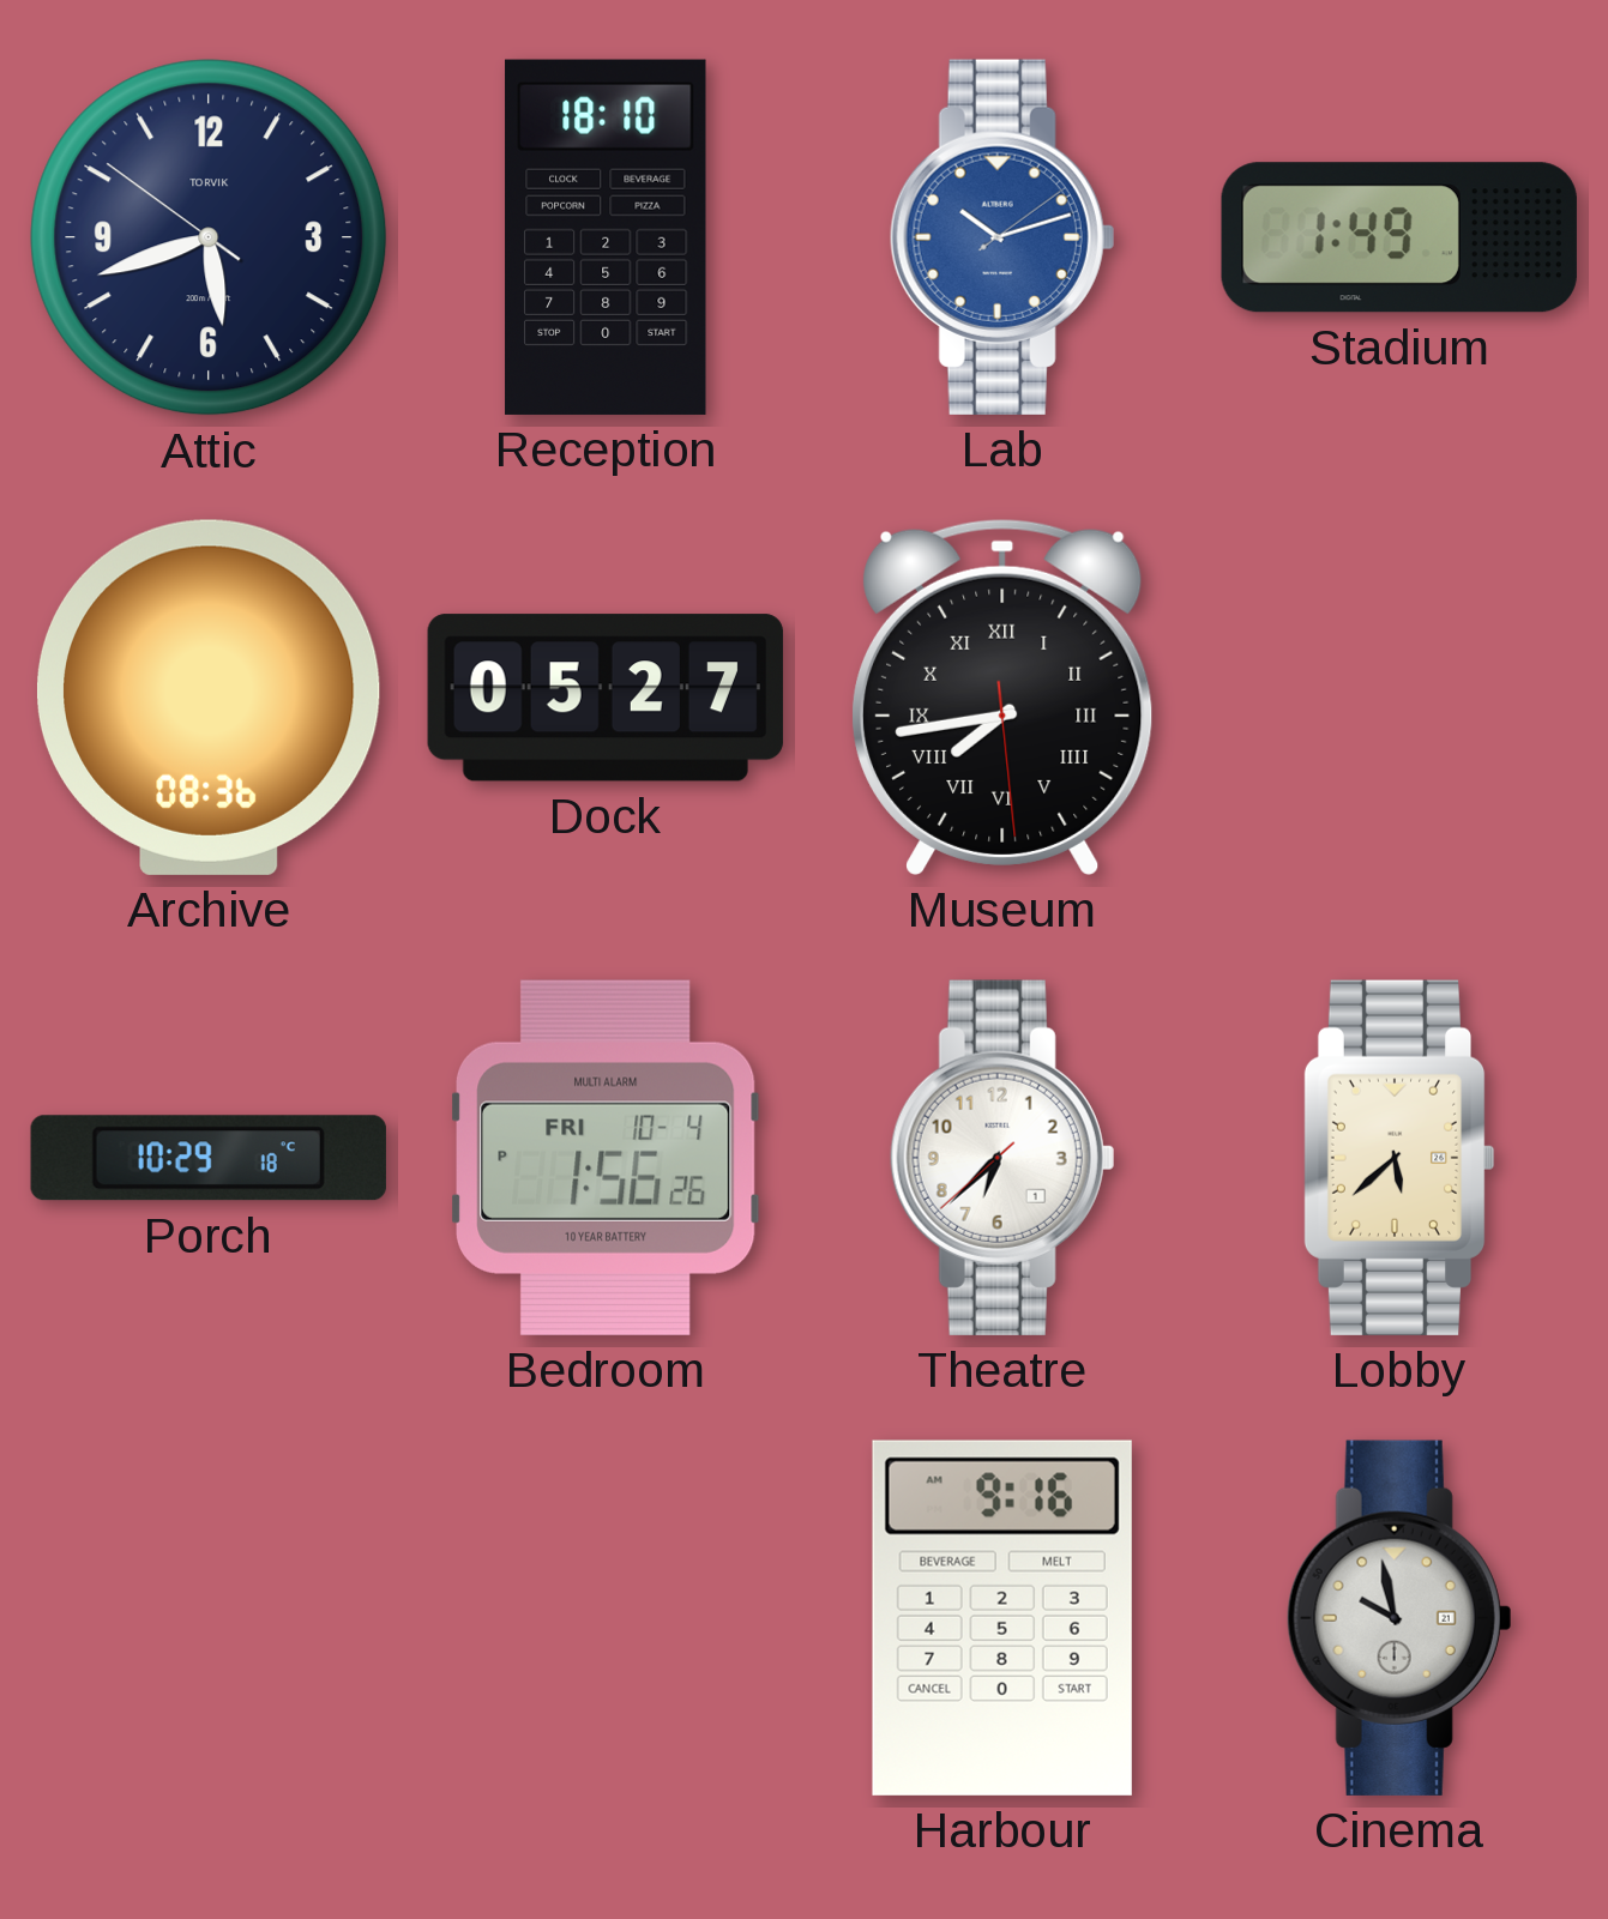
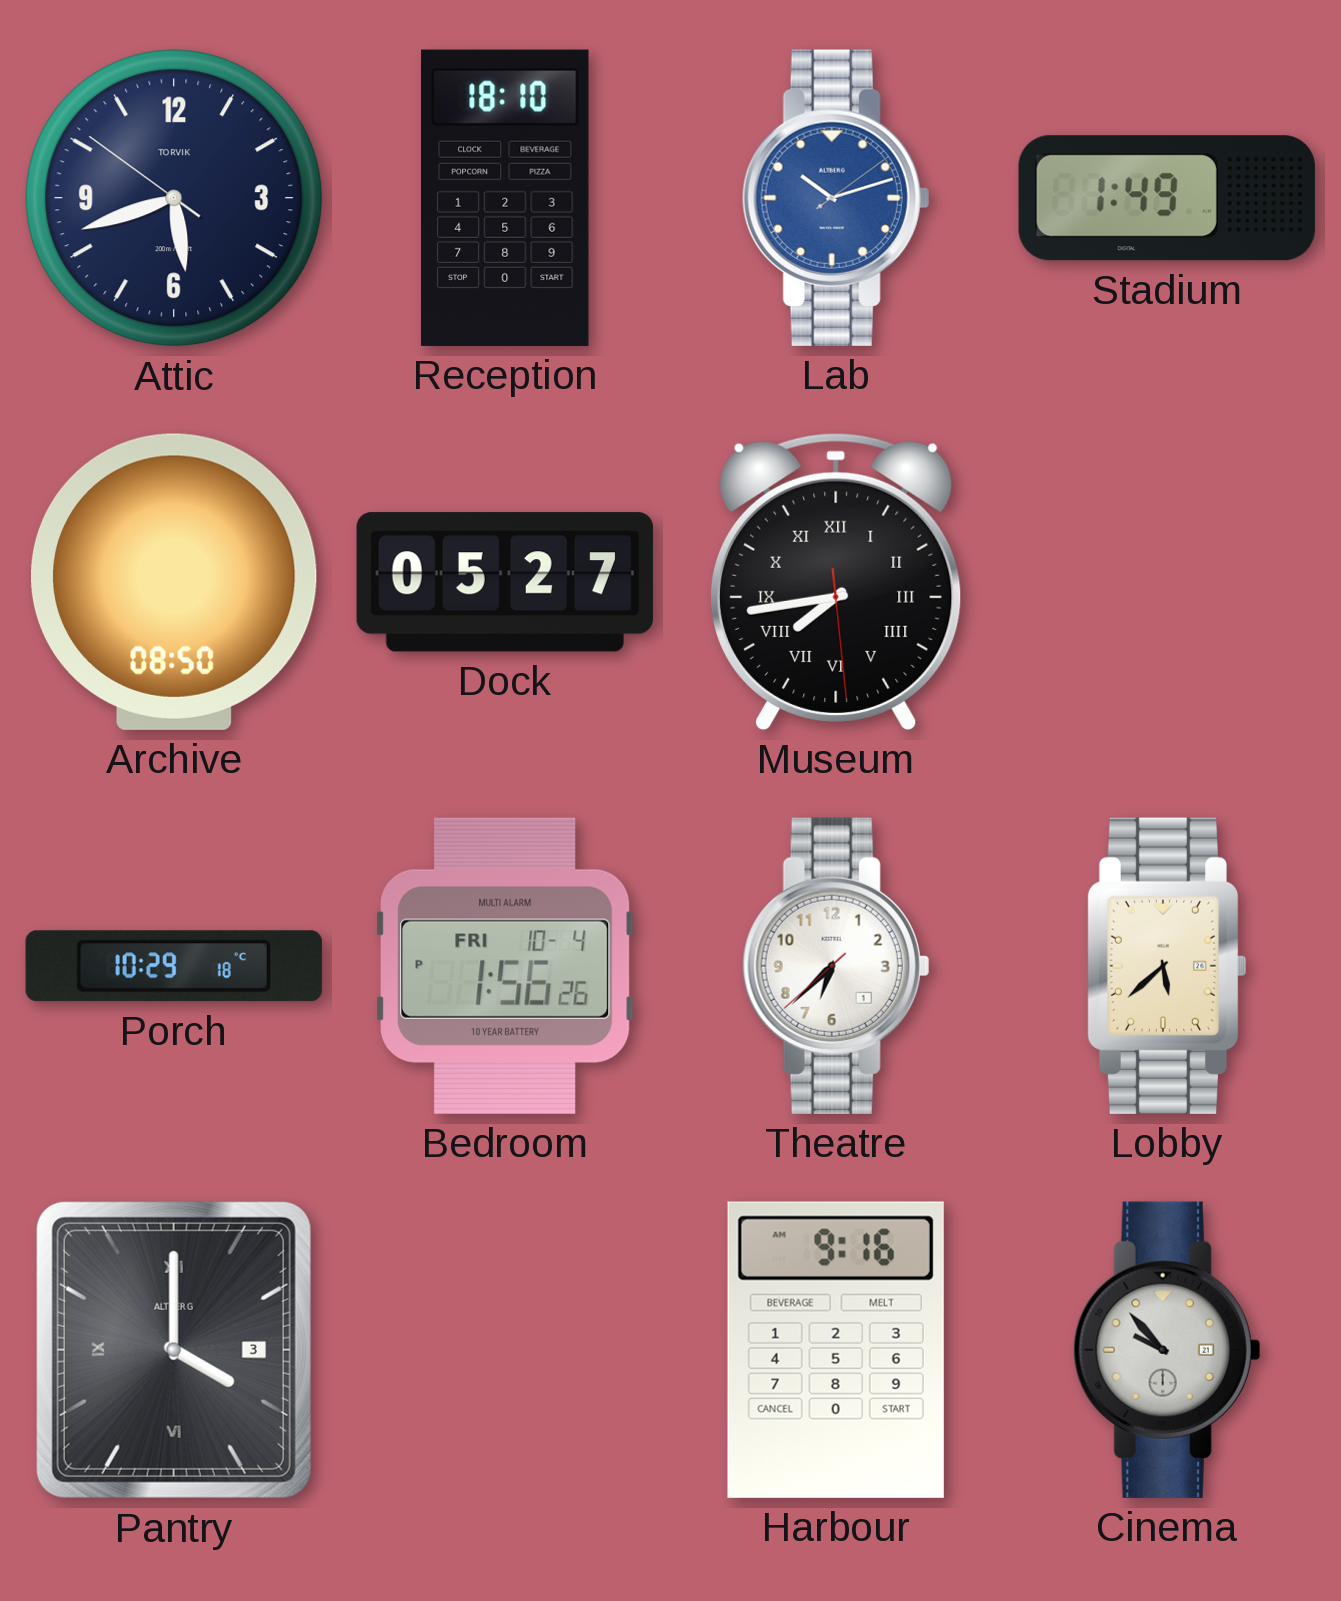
Archive: 08:36 -> 08:50
Pantry: none -> 4:00
Cinema: 9:58 -> 9:53
